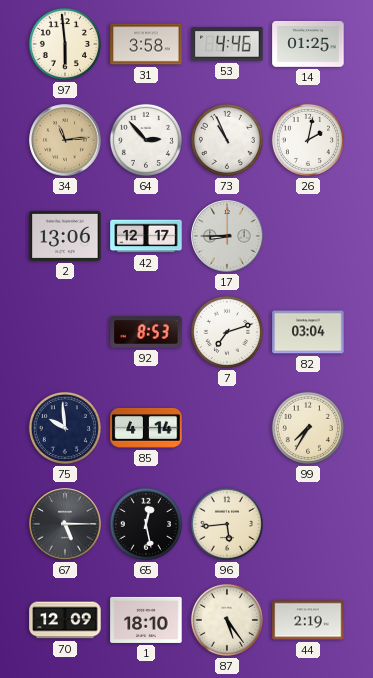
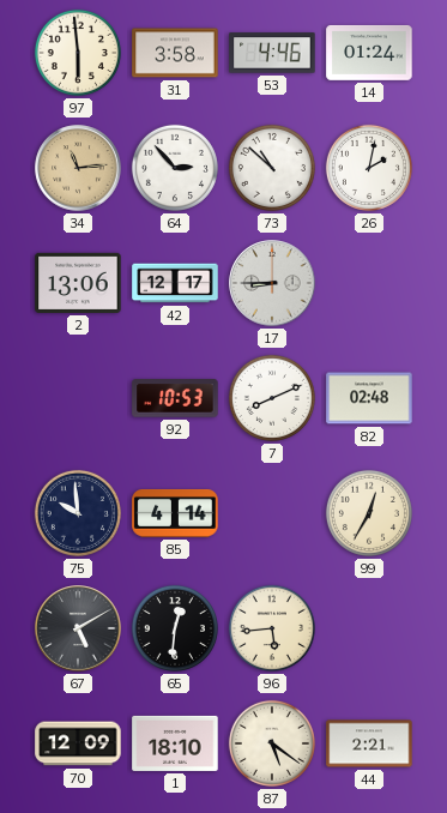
14: 01:25 -> 01:24
73: 10:56 -> 10:52
92: 8:53 -> 10:53
7: 7:12 -> 8:11
82: 03:04 -> 02:48
99: 7:35 -> 12:35
67: 5:15 -> 5:10
65: 12:28 -> 12:31
87: 5:24 -> 5:21
44: 2:19 -> 2:21
